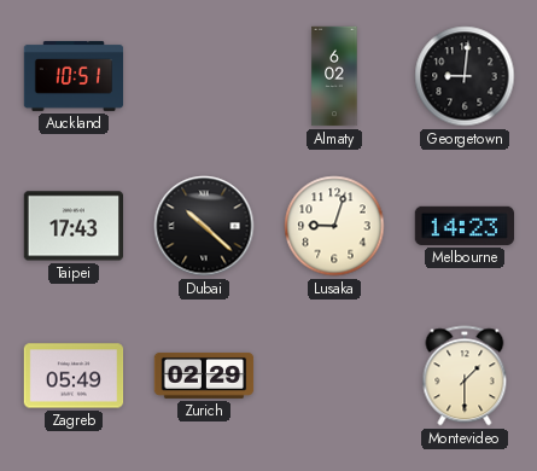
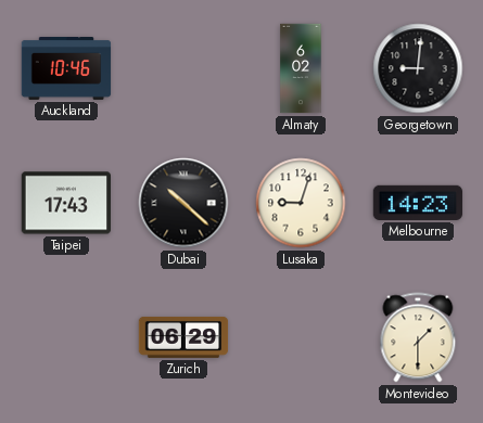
Auckland: 10:51 -> 10:46
Zagreb: 05:49 -> none
Zurich: 02:29 -> 06:29
